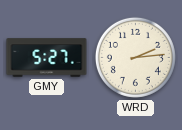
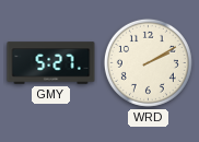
WRD: 2:14 -> 2:10
